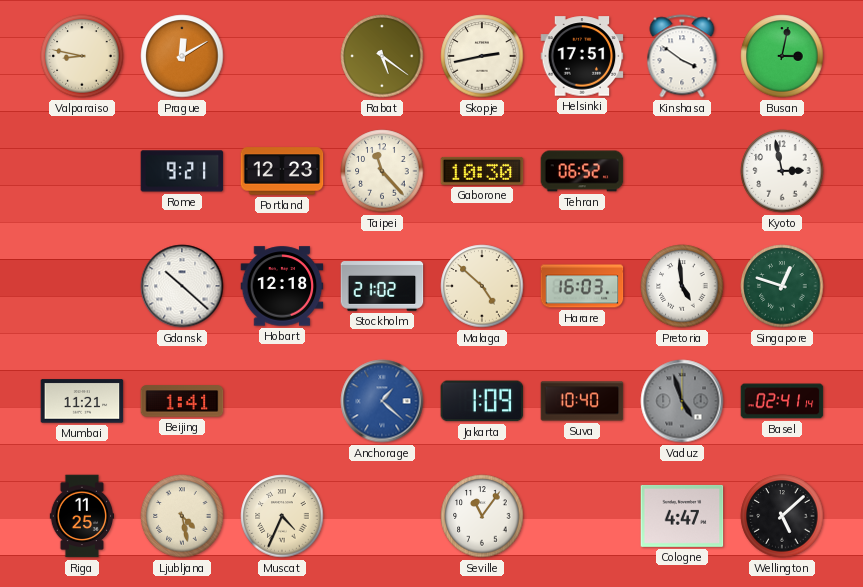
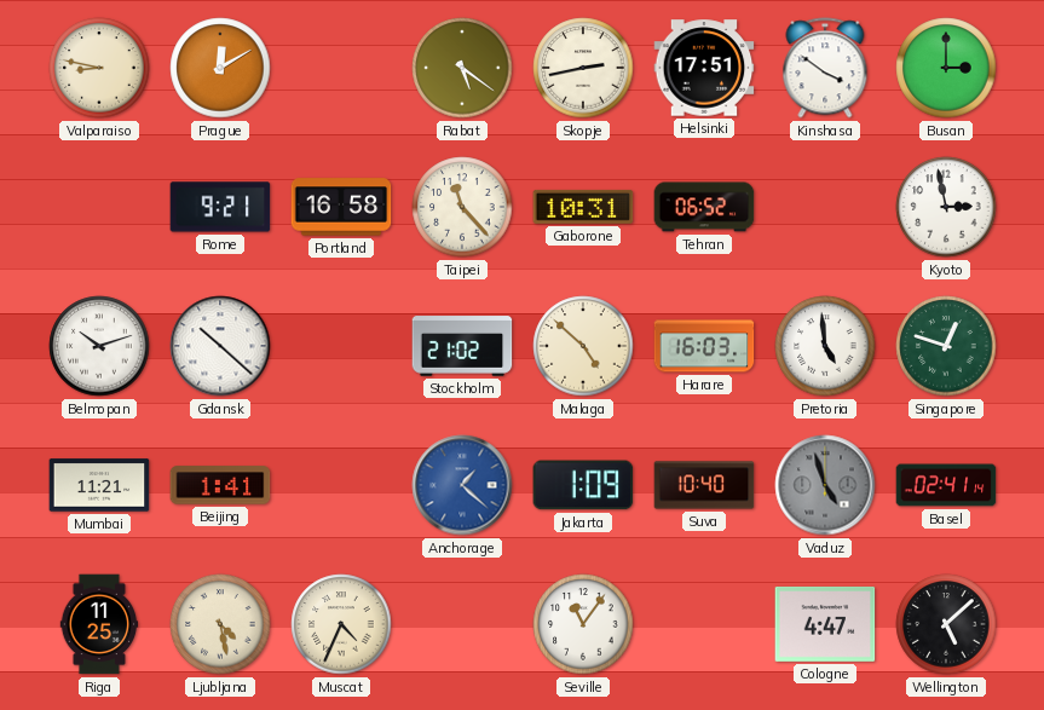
Busan: 3:02 -> 3:00
Portland: 12:23 -> 16:58
Gaborone: 10:30 -> 10:31
Belmopan: none -> 10:12
Hobart: 12:18 -> none
